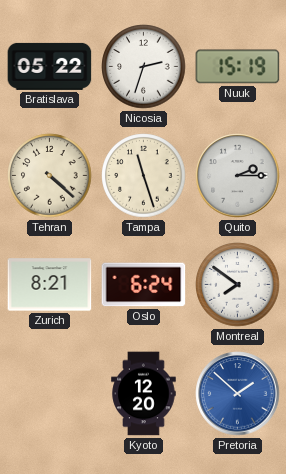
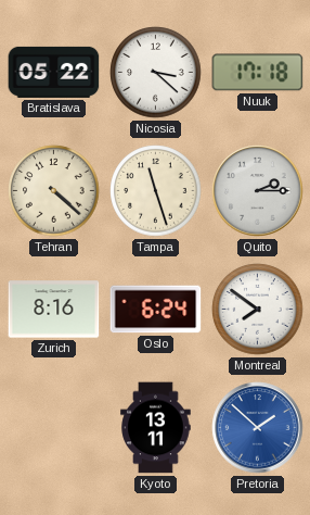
Nicosia: 2:33 -> 3:22
Nuuk: 15:19 -> 17:18
Zurich: 8:21 -> 8:16
Kyoto: 12:20 -> 13:11
